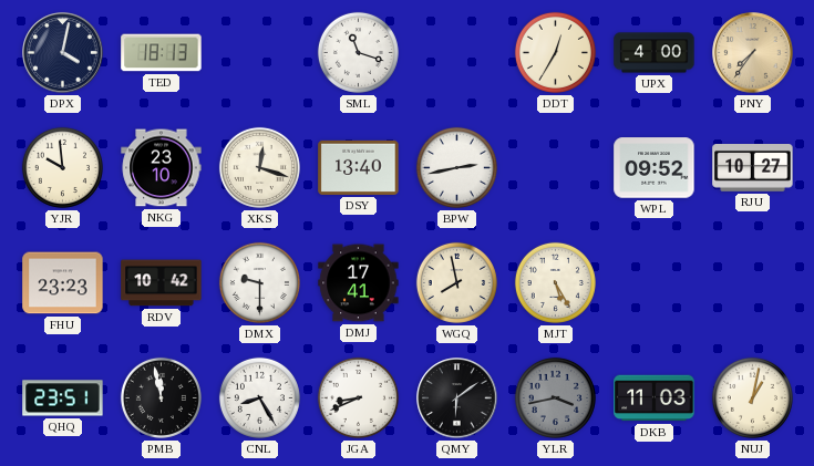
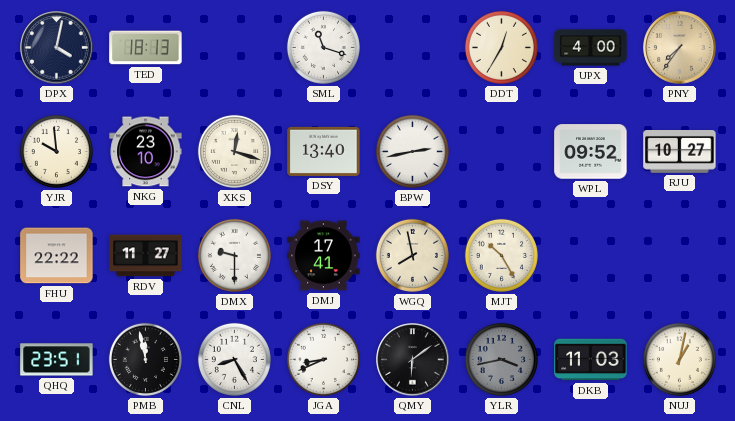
FHU: 23:23 -> 22:22
RDV: 10:42 -> 11:27
MJT: 5:25 -> 10:25
